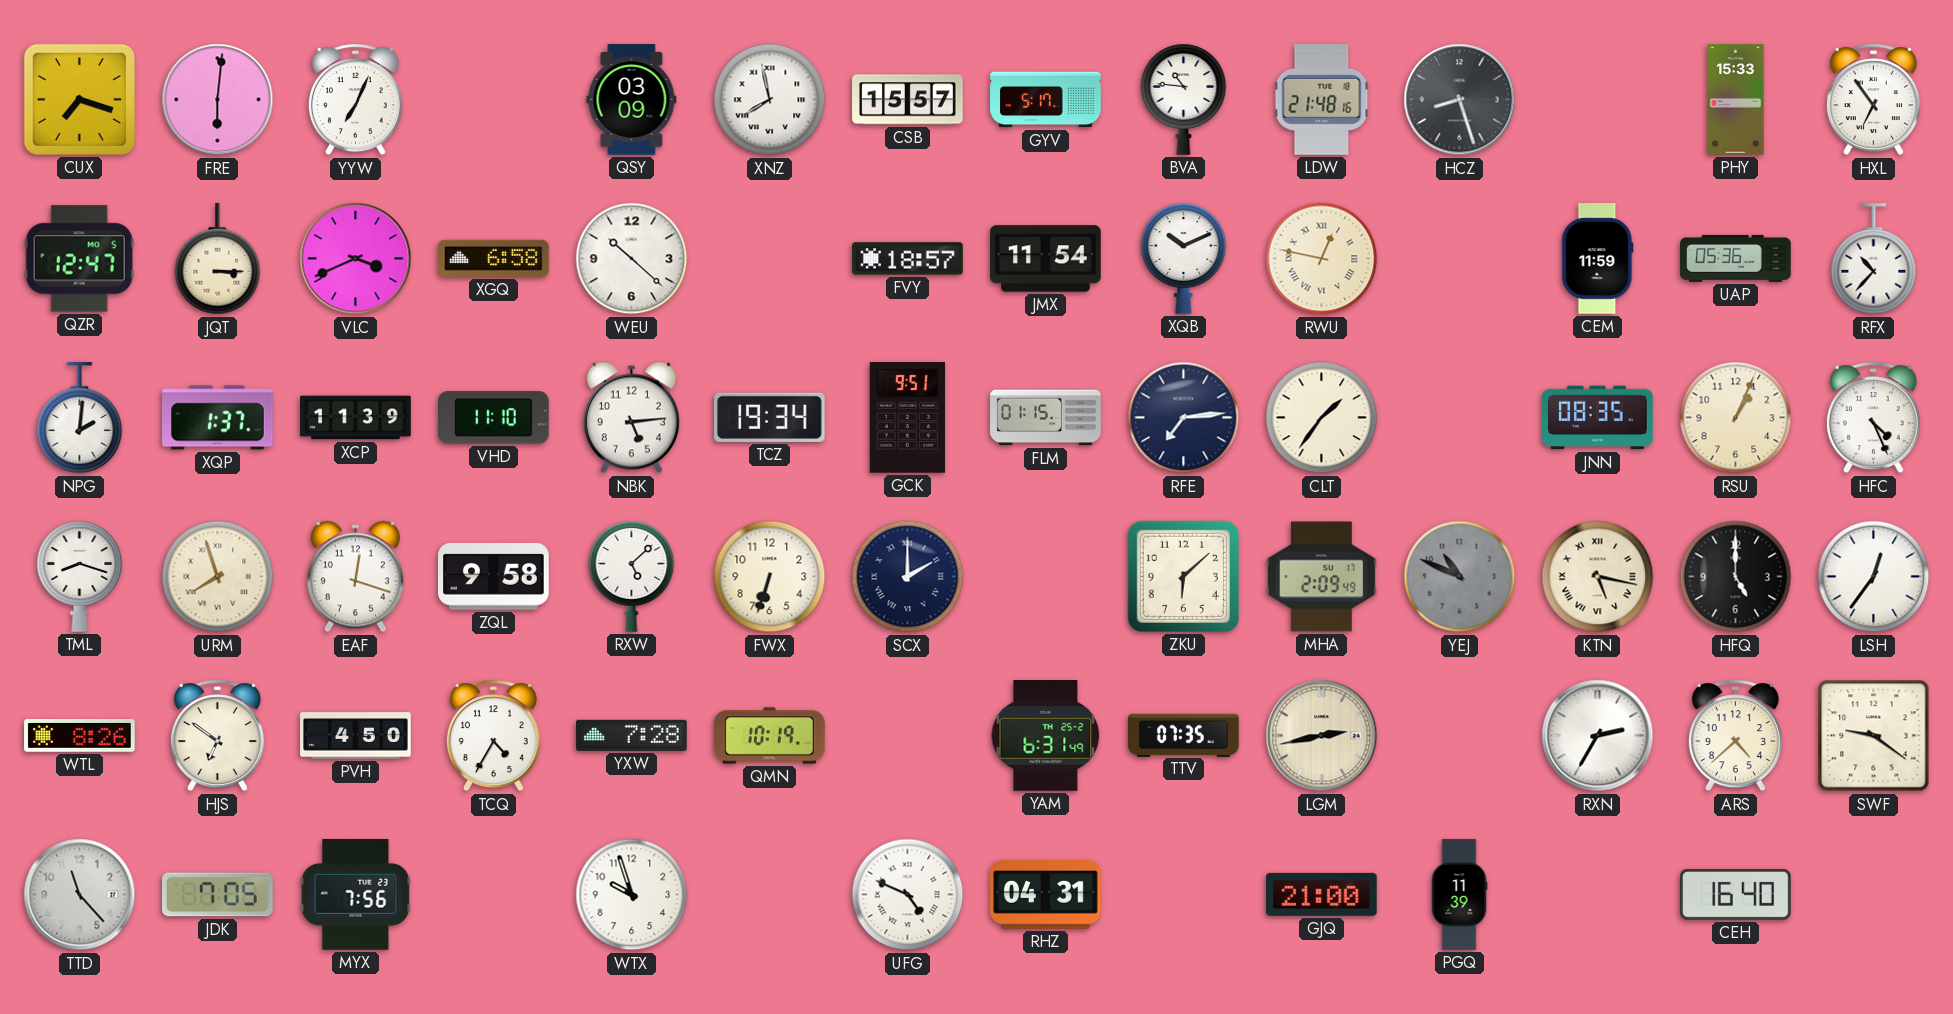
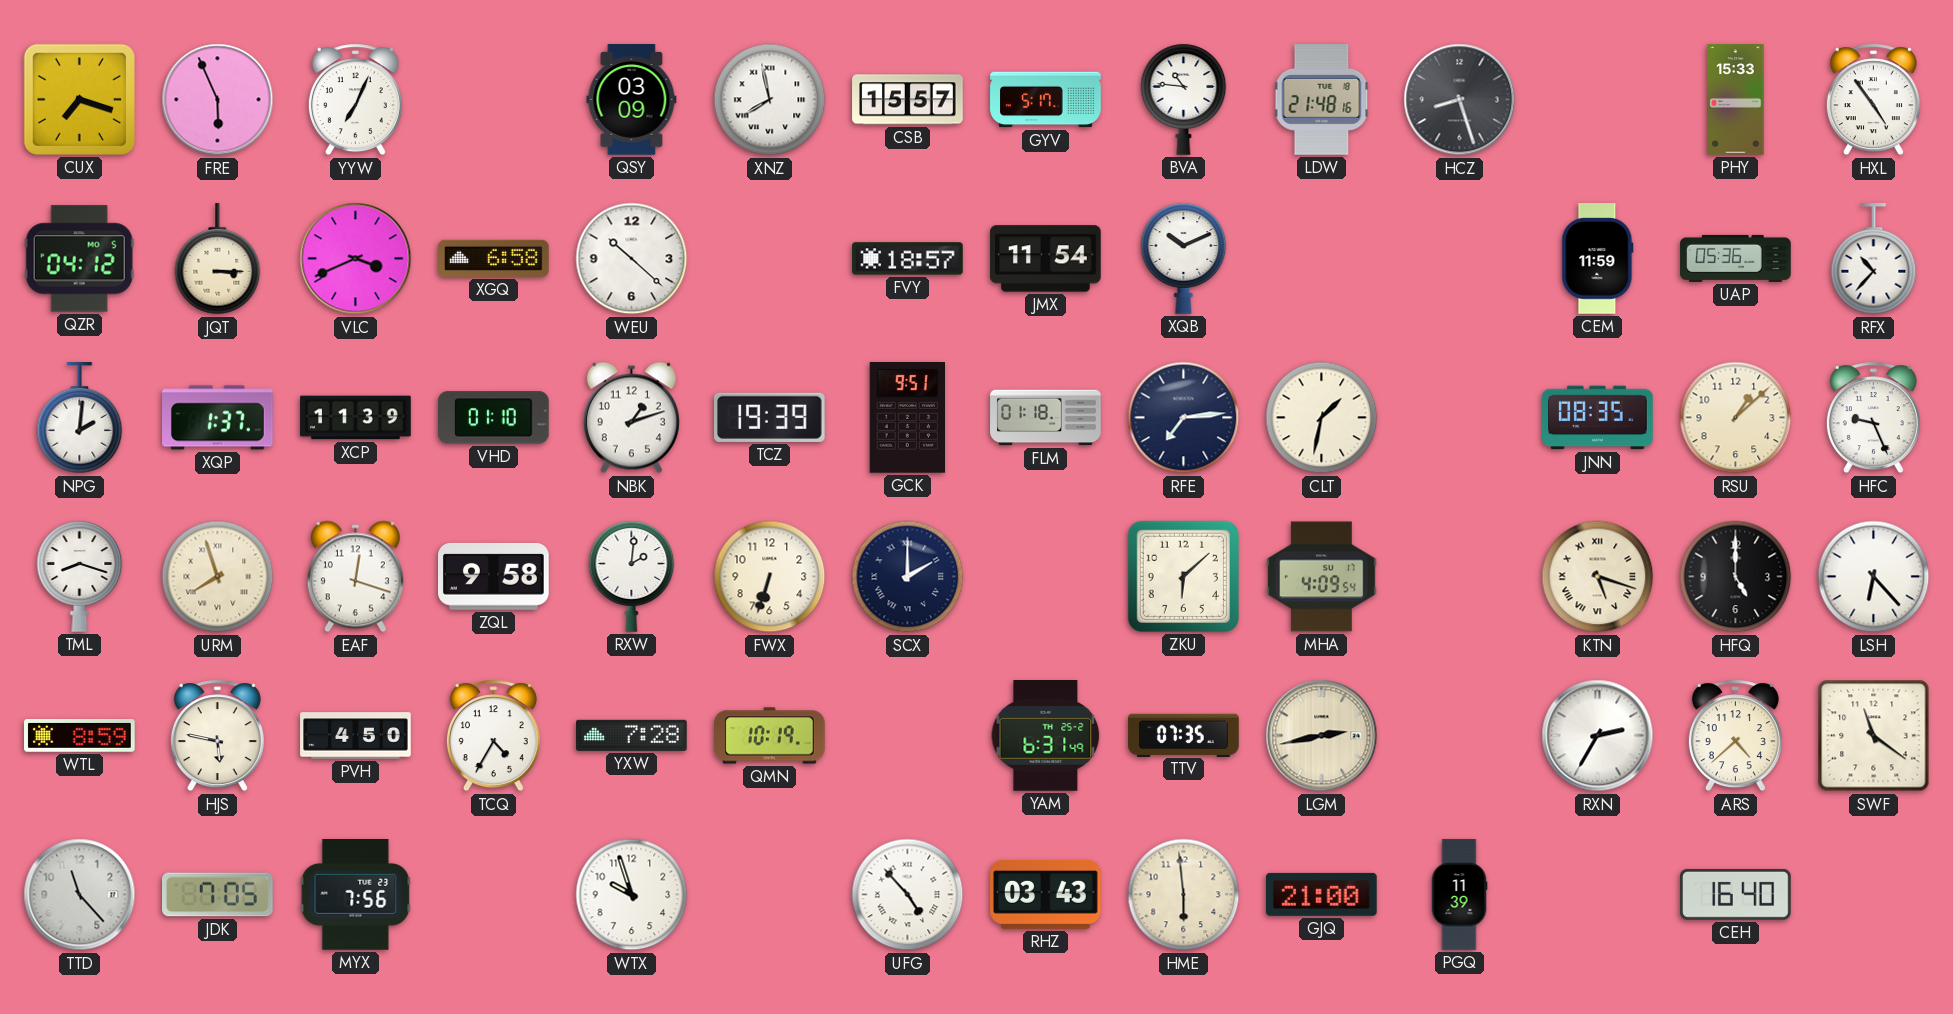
FRE: 6:01 -> 5:56
HXL: 6:54 -> 4:54
QZR: 12:47 -> 04:12
RWU: 12:47 -> none
VHD: 11:10 -> 01:10
NBK: 5:14 -> 1:12
TCZ: 19:34 -> 19:39
FLM: 01:15 -> 01:18
CLT: 1:36 -> 1:32
RSU: 1:04 -> 1:08
HFC: 4:26 -> 9:26
RXW: 5:08 -> 2:01
MHA: 2:09 -> 4:09
YEJ: 10:49 -> none
KTN: 5:17 -> 5:18
LSH: 12:36 -> 6:23
WTL: 8:26 -> 8:59
HJS: 6:51 -> 5:47
SWF: 9:21 -> 11:21
UFG: 4:49 -> 4:53
RHZ: 04:31 -> 03:43
HME: none -> 5:59
